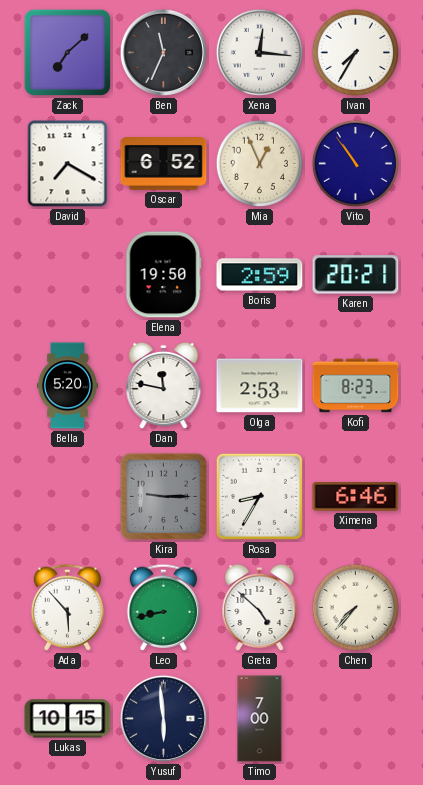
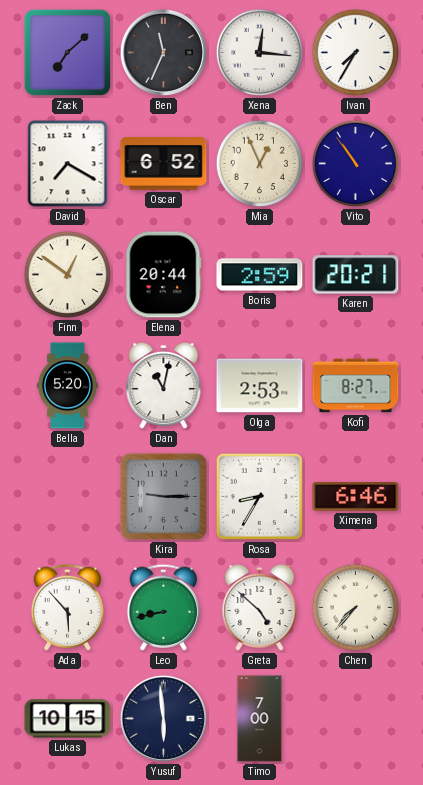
Finn: none -> 12:51
Elena: 19:50 -> 20:44
Dan: 11:47 -> 11:02
Kofi: 8:23 -> 8:27
